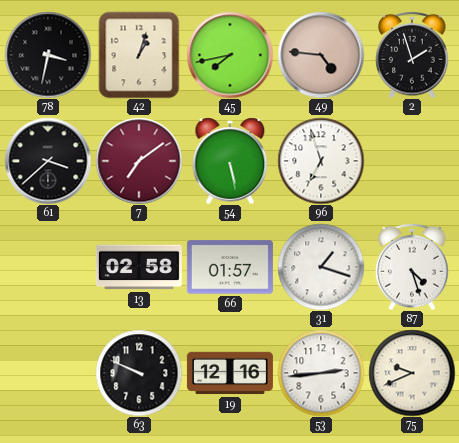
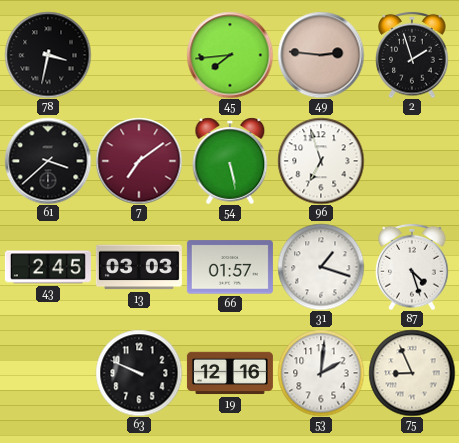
42: 1:03 -> none
45: 7:43 -> 7:44
49: 4:46 -> 2:46
43: none -> 2:45
13: 02:58 -> 03:03
53: 2:44 -> 2:01
75: 9:41 -> 8:56
